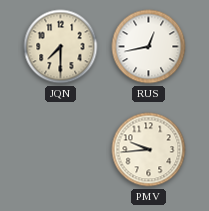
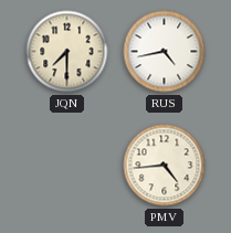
RUS: 12:43 -> 4:43
PMV: 9:44 -> 4:44
